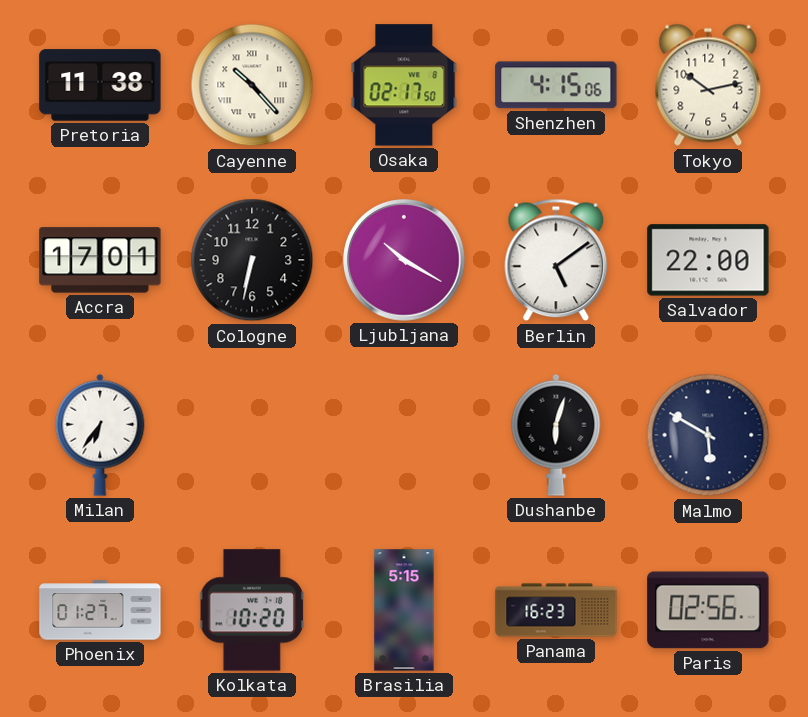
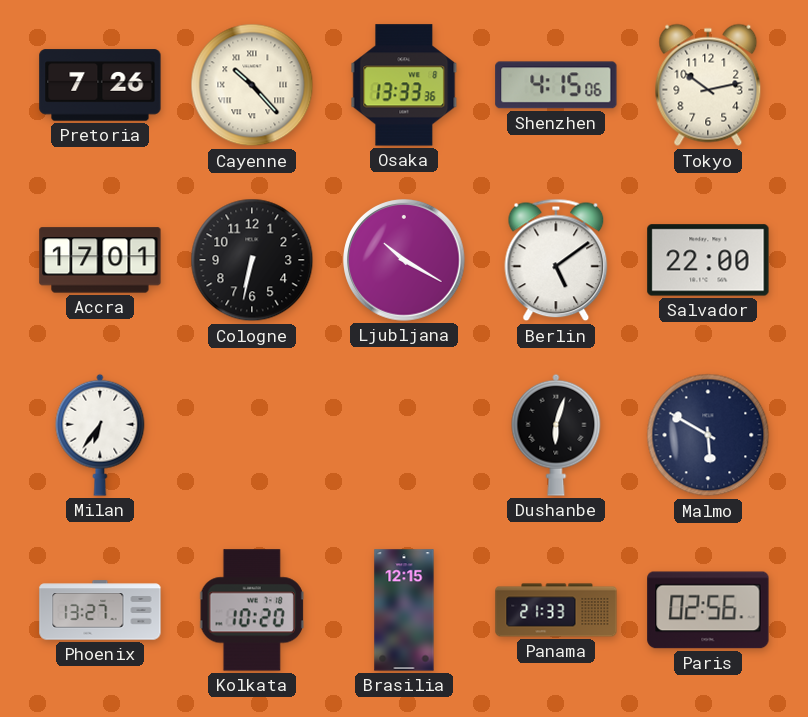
Pretoria: 11:38 -> 7:26
Osaka: 02:17 -> 13:33
Phoenix: 01:27 -> 13:27
Brasilia: 5:15 -> 12:15
Panama: 16:23 -> 21:33
